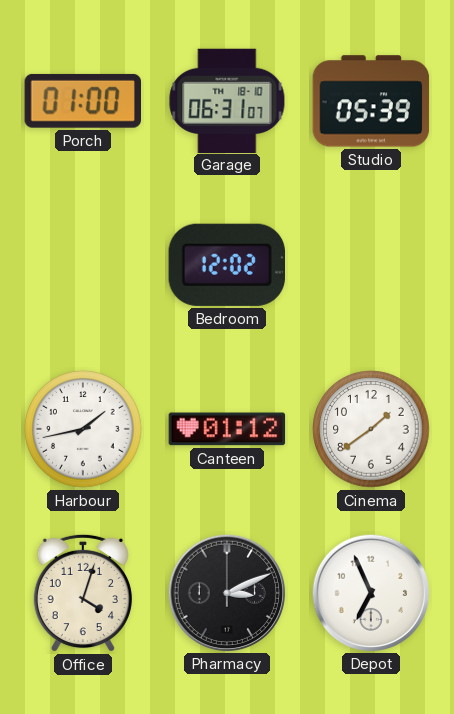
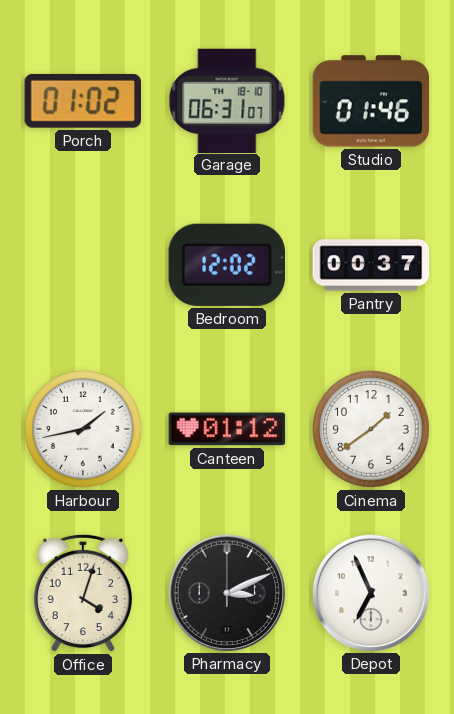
Porch: 01:00 -> 01:02
Studio: 05:39 -> 01:46
Pantry: none -> 00:37
